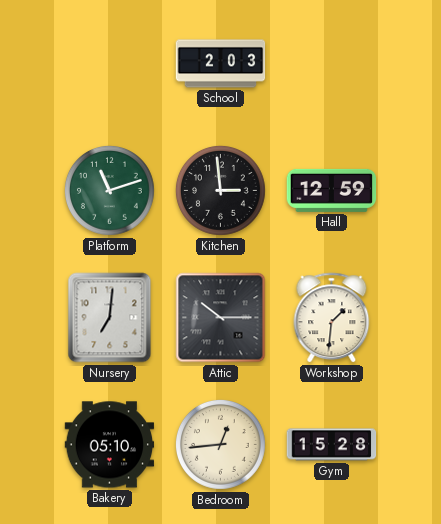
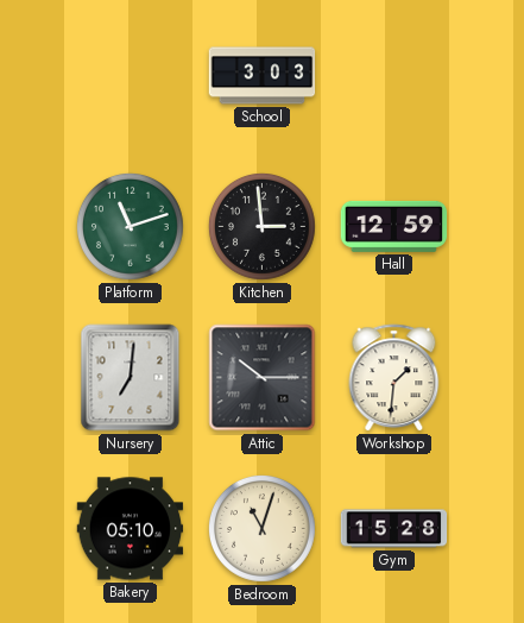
School: 2:03 -> 3:03
Bedroom: 12:44 -> 11:03
